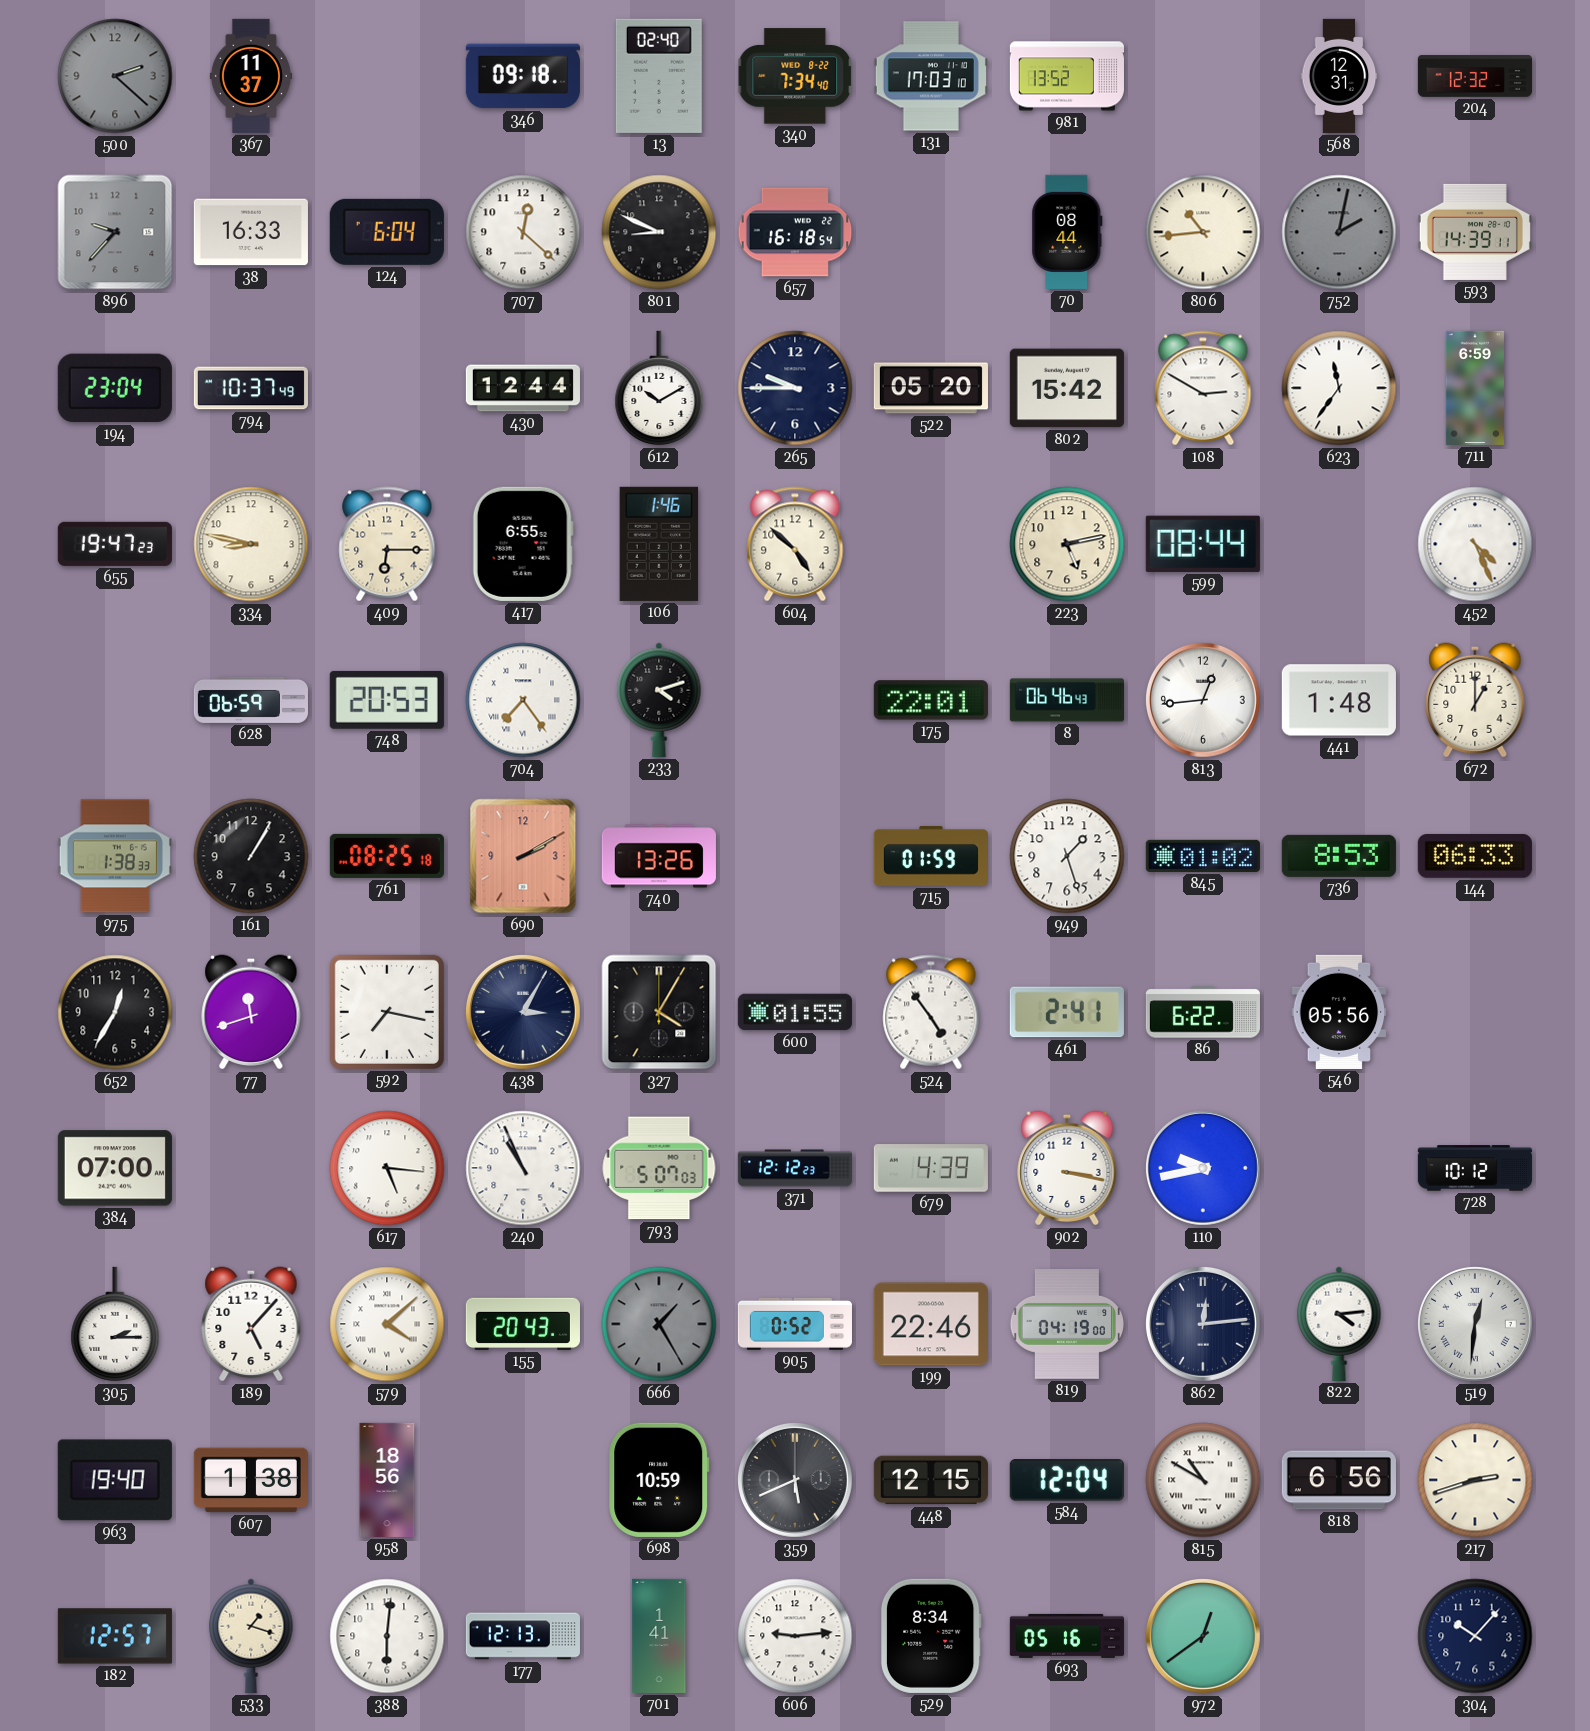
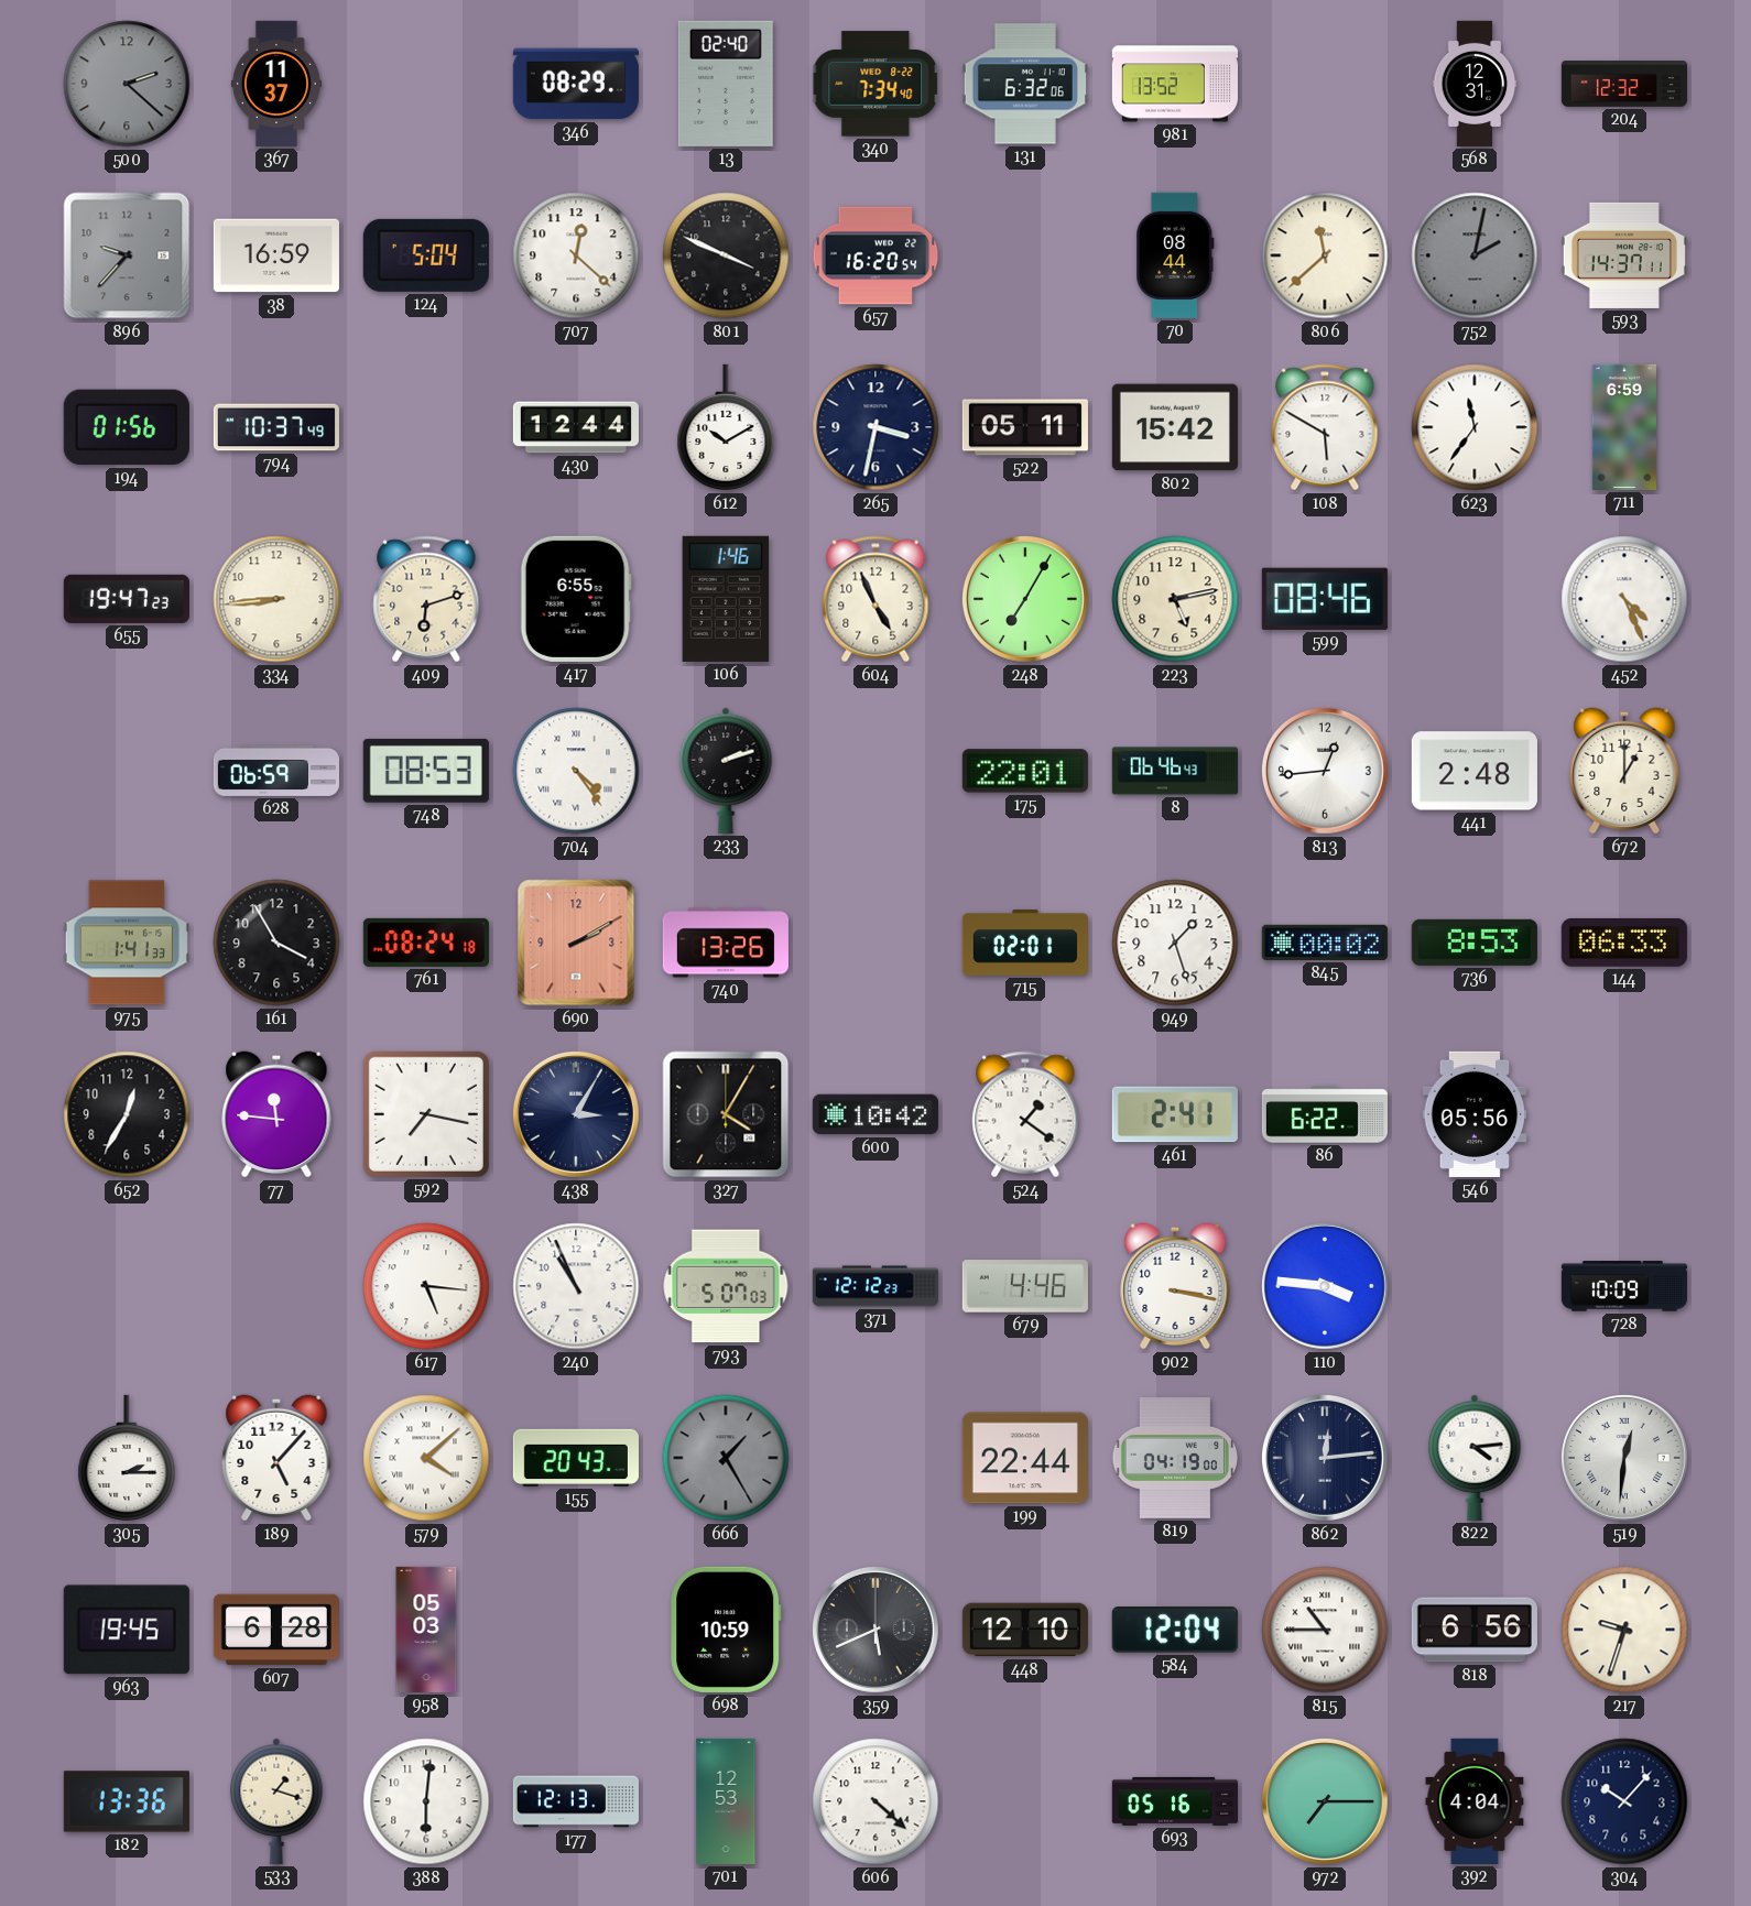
346: 09:18 -> 08:29
131: 17:03 -> 6:32
38: 16:33 -> 16:59
124: 6:04 -> 5:04
801: 8:49 -> 3:49
657: 16:18 -> 16:20
806: 10:44 -> 11:38
593: 14:39 -> 14:37
194: 23:04 -> 01:56
265: 9:45 -> 3:32
522: 05:20 -> 05:11
108: 2:50 -> 5:50
334: 8:47 -> 8:44
409: 6:15 -> 6:12
604: 4:52 -> 4:56
248: none -> 7:05
599: 08:44 -> 08:46
748: 20:53 -> 08:53
704: 7:24 -> 4:24
233: 4:12 -> 2:12
441: 1:48 -> 2:48
975: 1:38 -> 1:41
161: 1:05 -> 3:55
761: 08:25 -> 08:24
715: 01:59 -> 02:01
845: 01:02 -> 00:02
77: 11:42 -> 11:46
600: 01:55 -> 10:42
524: 4:54 -> 1:21
384: 07:00 -> none
679: 4:39 -> 4:46
110: 9:43 -> 3:46
728: 10:12 -> 10:09
905: 0:52 -> none
199: 22:46 -> 22:44
963: 19:40 -> 19:45
607: 1:38 -> 6:28
958: 18:56 -> 05:03
448: 12:15 -> 12:10
815: 10:50 -> 10:45
217: 2:42 -> 9:33
182: 12:57 -> 13:36
701: 1:41 -> 12:53
606: 9:14 -> 4:22
529: 8:34 -> none
972: 12:39 -> 7:15
392: none -> 4:04
